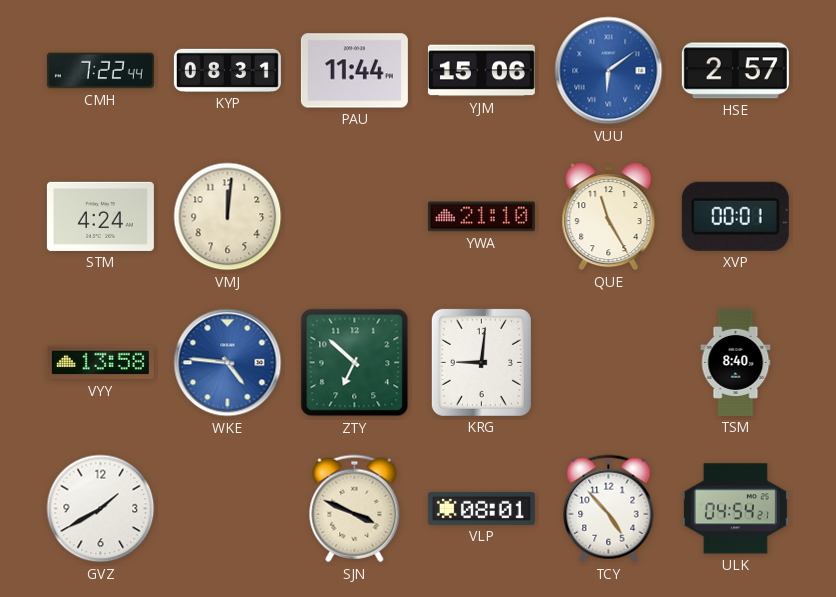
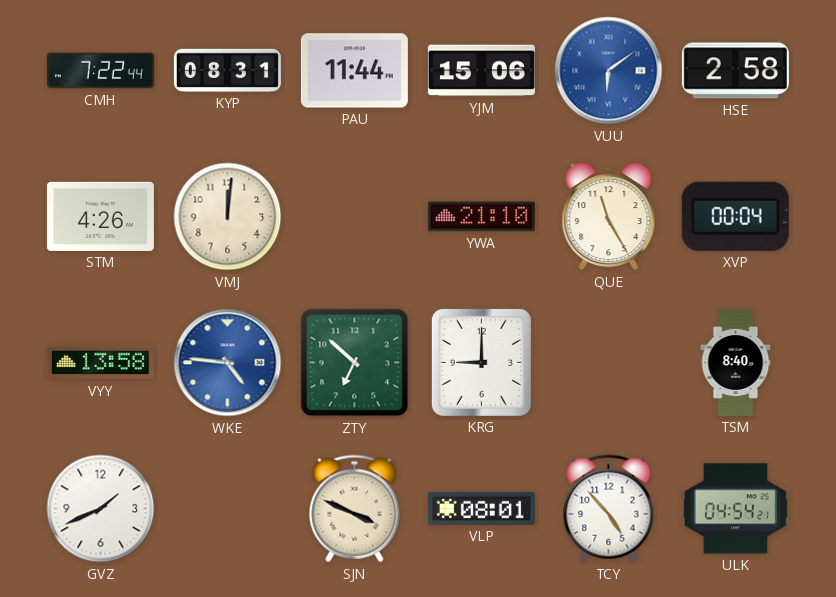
HSE: 2:57 -> 2:58
STM: 4:24 -> 4:26
XVP: 00:01 -> 00:04
KRG: 9:01 -> 9:00
GVZ: 1:40 -> 1:41
